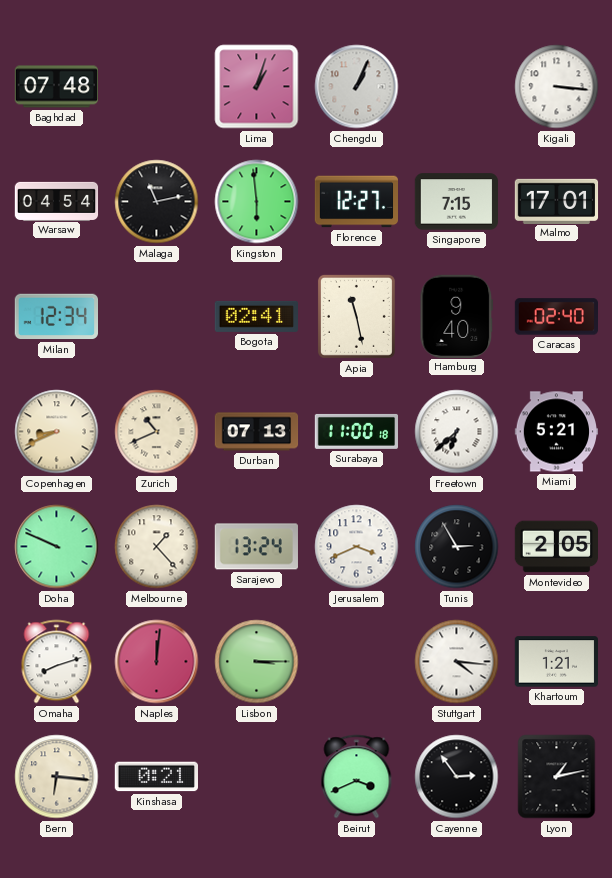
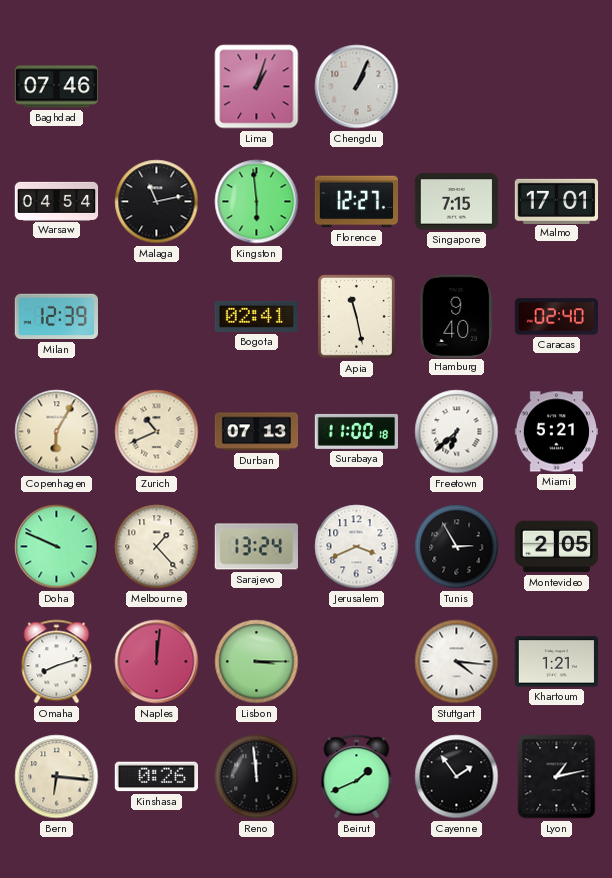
Baghdad: 07:48 -> 07:46
Kigali: 3:16 -> none
Milan: 12:34 -> 12:39
Copenhagen: 8:41 -> 6:05
Kinshasa: 0:21 -> 0:26
Reno: none -> 11:59
Beirut: 3:41 -> 1:41
Cayenne: 2:54 -> 1:54
